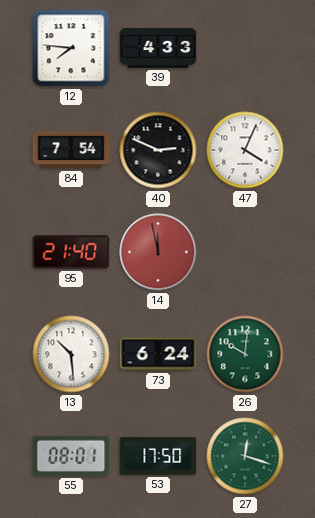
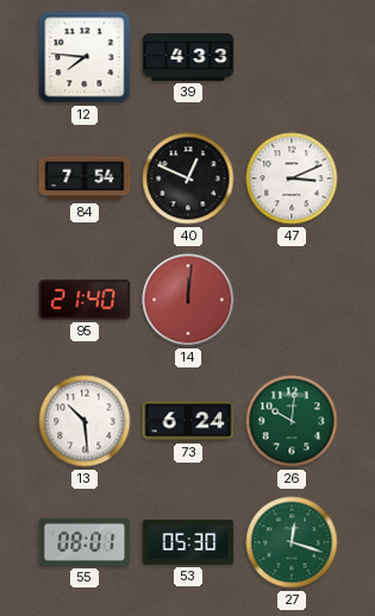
40: 2:49 -> 12:49
47: 4:04 -> 3:11
14: 11:58 -> 12:01
53: 17:50 -> 05:30
